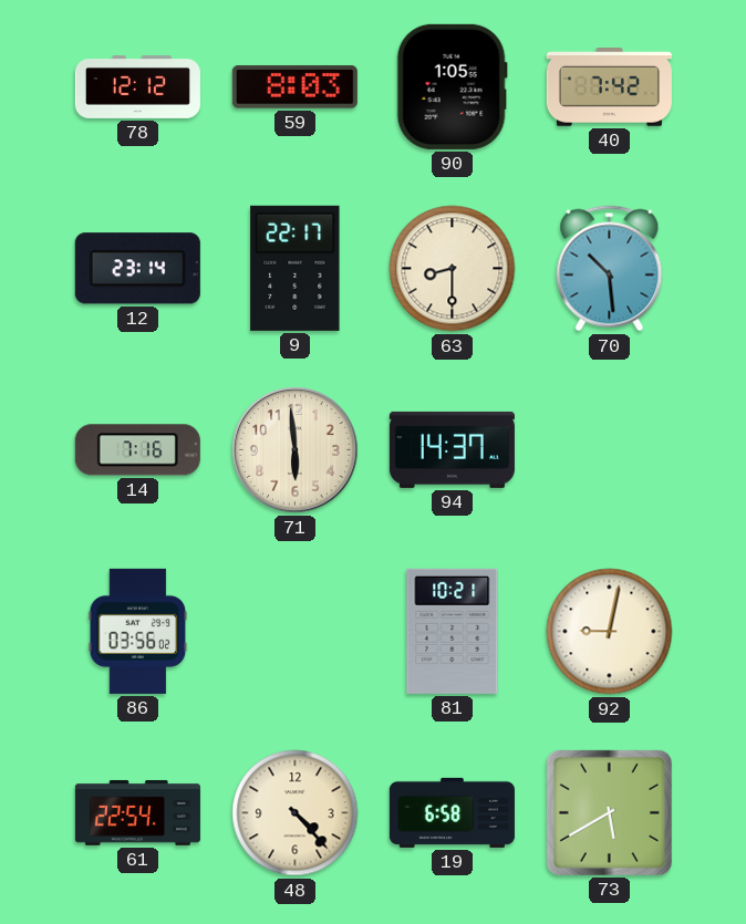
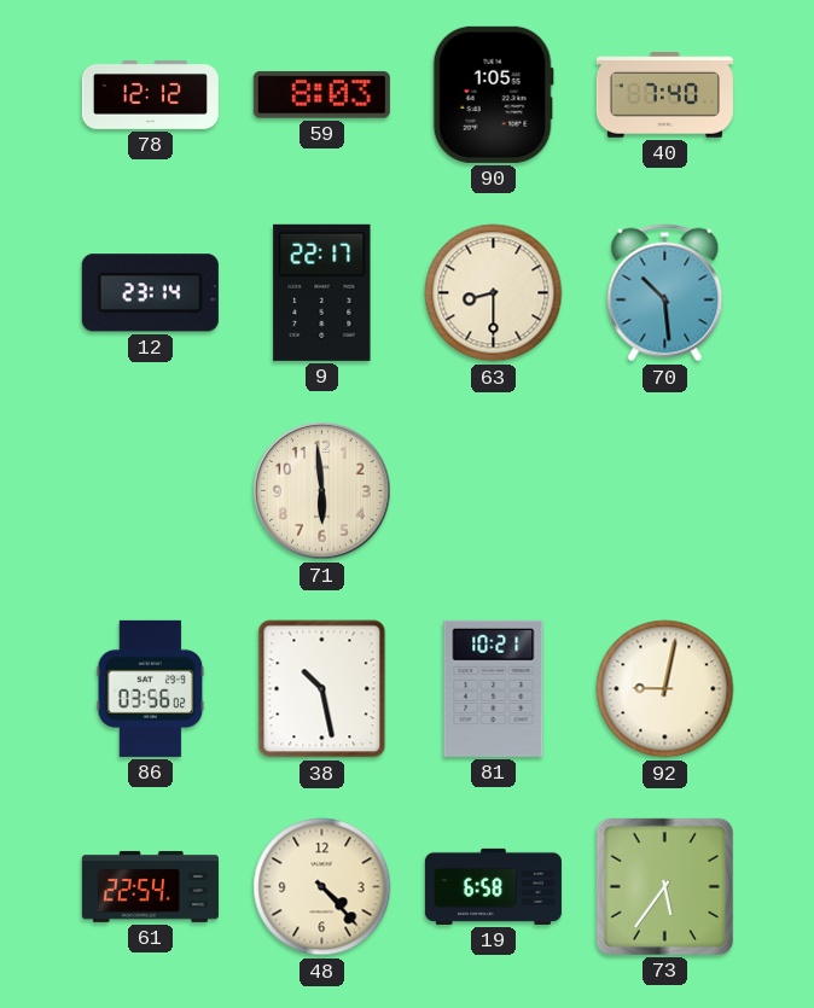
40: 7:42 -> 7:40
14: 7:16 -> none
94: 14:37 -> none
38: none -> 10:28
73: 5:40 -> 5:36
